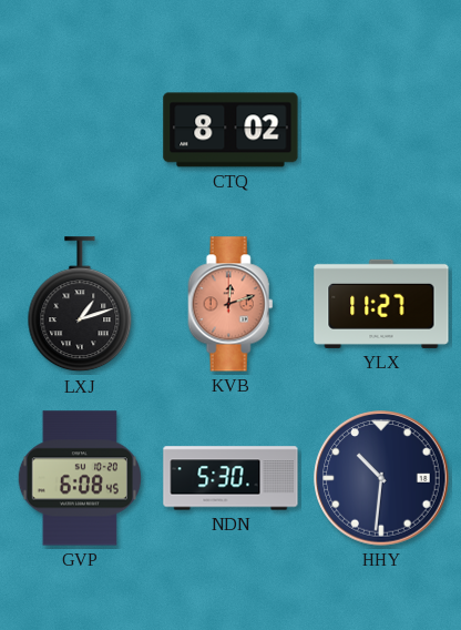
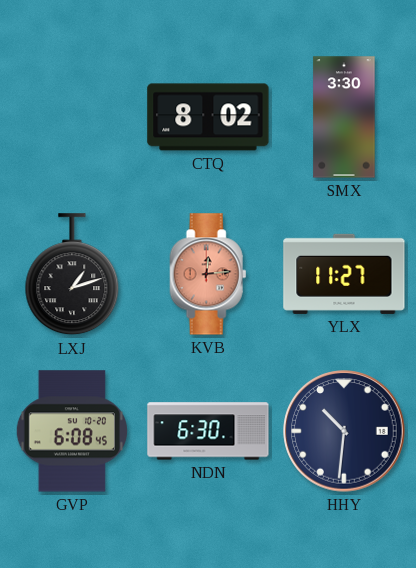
SMX: none -> 3:30
KVB: 12:12 -> 12:14
NDN: 5:30 -> 6:30
